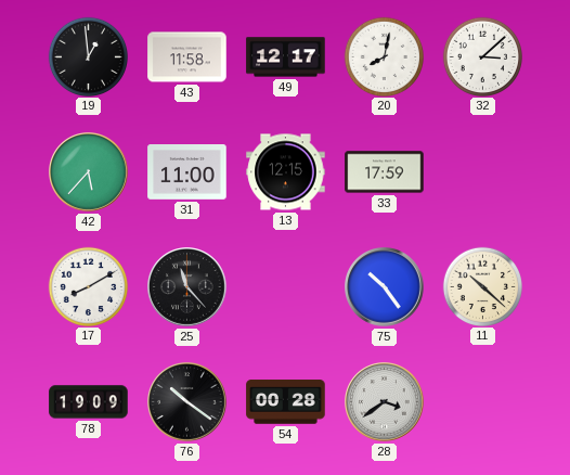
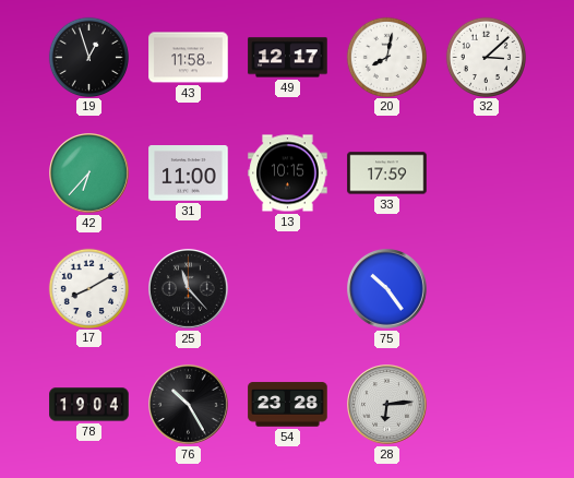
19: 12:59 -> 12:57
42: 5:37 -> 6:37
13: 12:15 -> 10:15
11: 10:22 -> none
78: 19:09 -> 19:04
76: 10:21 -> 10:25
54: 00:28 -> 23:28
28: 3:39 -> 6:14
